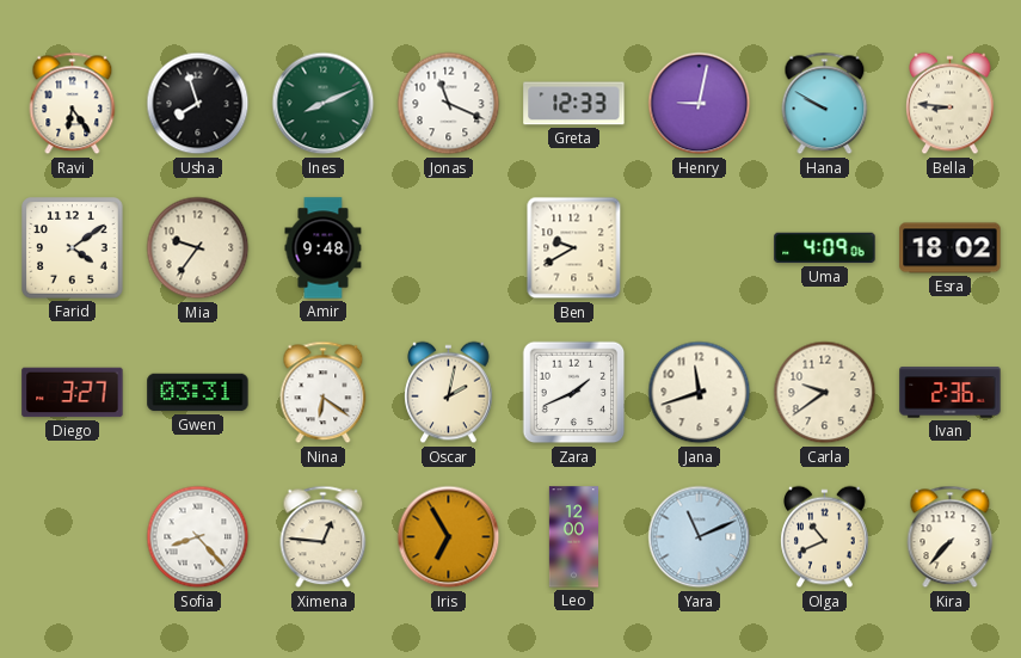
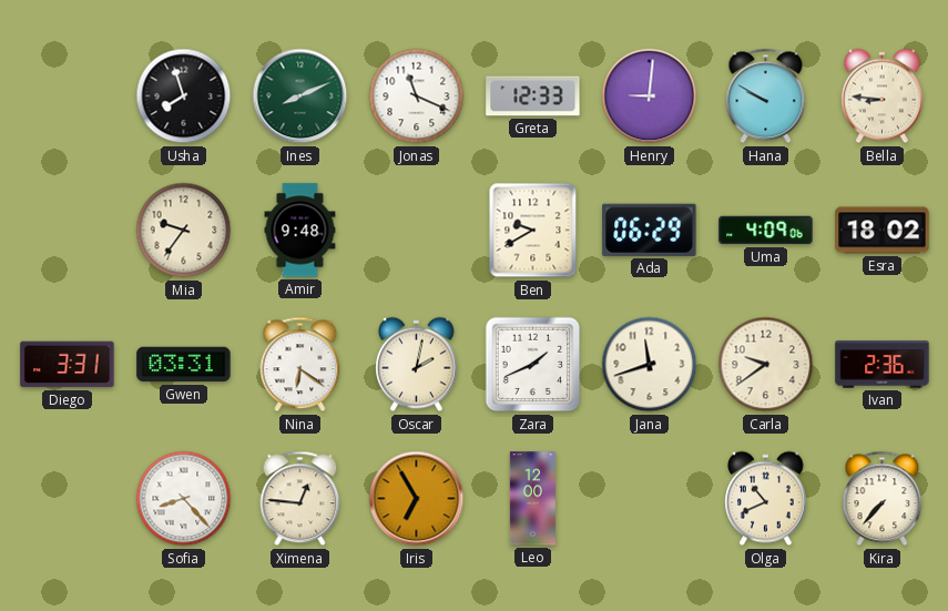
Ravi: 6:24 -> none
Henry: 9:02 -> 9:01
Farid: 4:09 -> none
Ada: none -> 06:29
Diego: 3:27 -> 3:31
Yara: 11:11 -> none
